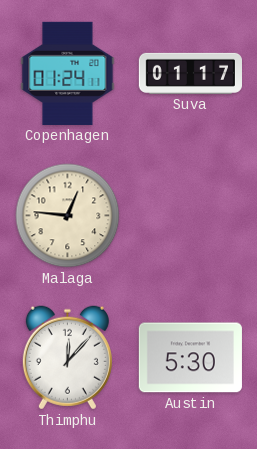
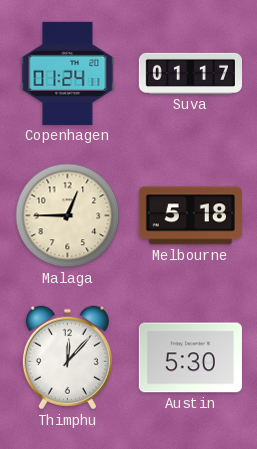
Malaga: 12:46 -> 12:45
Melbourne: none -> 5:18
